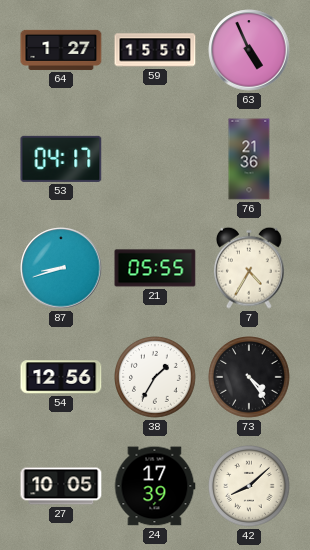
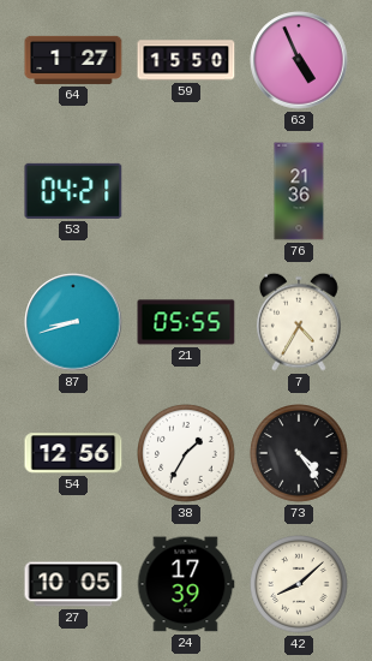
53: 04:17 -> 04:21
